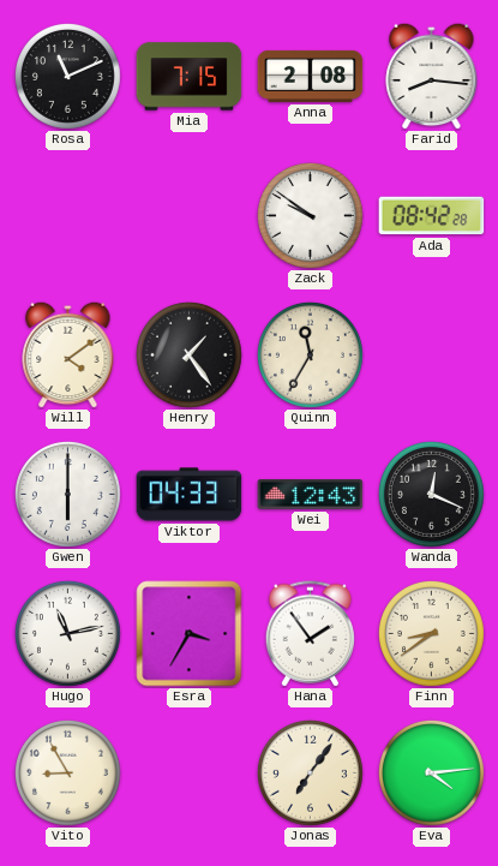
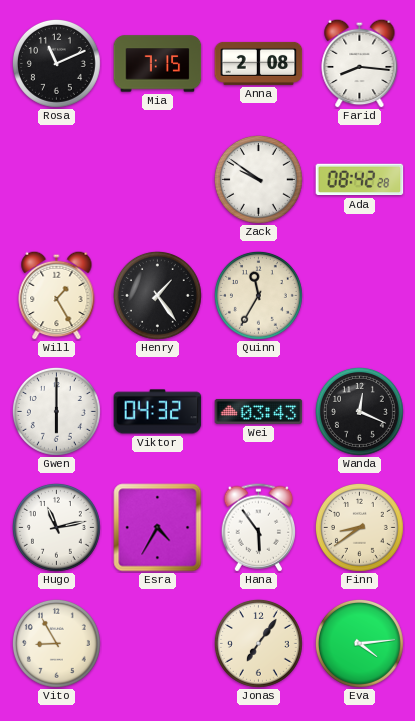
Will: 4:09 -> 1:25
Viktor: 04:33 -> 04:32
Wei: 12:43 -> 03:43
Esra: 3:35 -> 4:35
Hana: 1:54 -> 5:54
